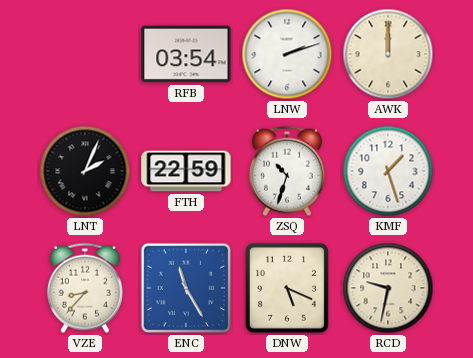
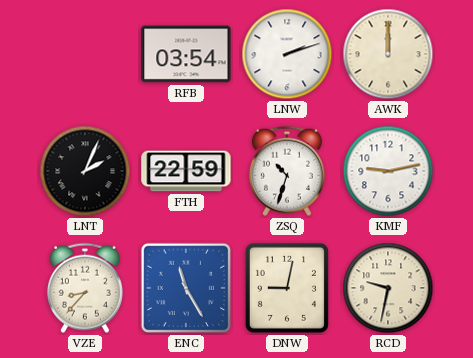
KMF: 1:27 -> 9:13
DNW: 5:19 -> 9:02
